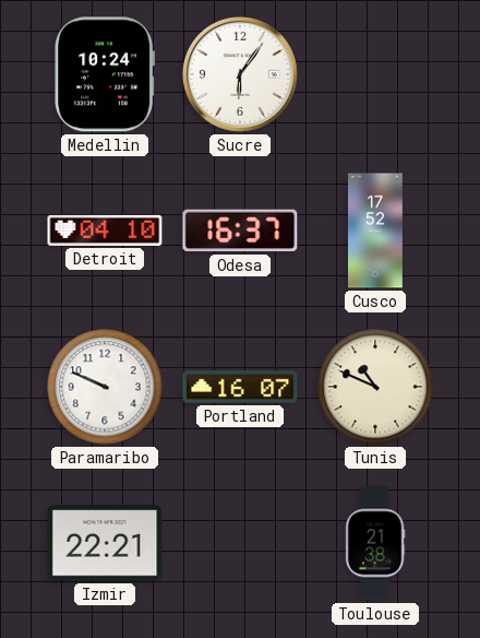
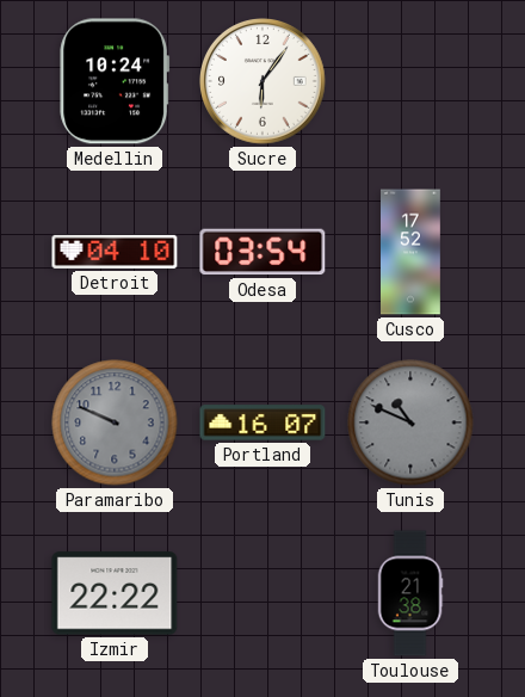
Odesa: 16:37 -> 03:54
Paramaribo dial: white -> grey
Tunis dial: cream -> grey
Izmir: 22:21 -> 22:22
